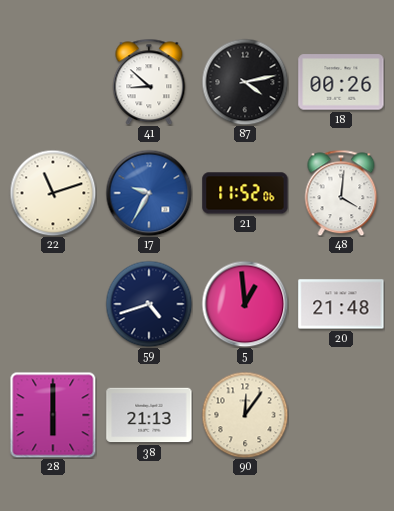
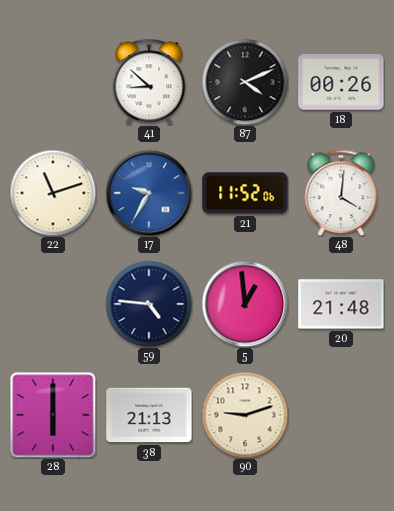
87: 4:13 -> 4:11
59: 4:42 -> 4:46
90: 12:06 -> 9:12
